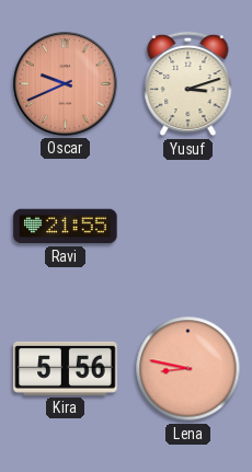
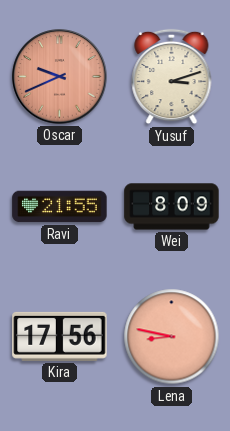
Wei: none -> 8:09
Kira: 5:56 -> 17:56
